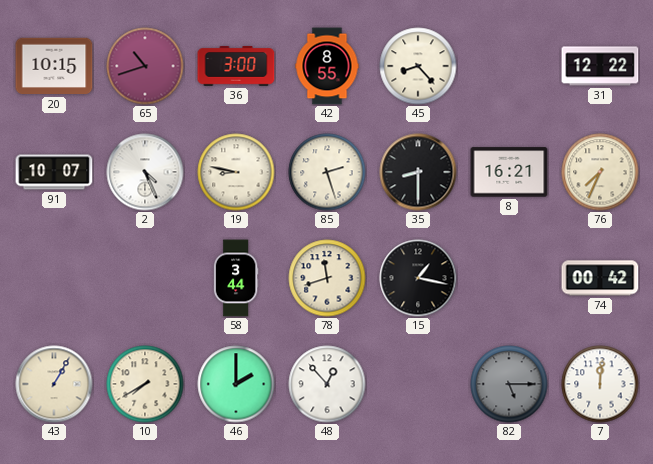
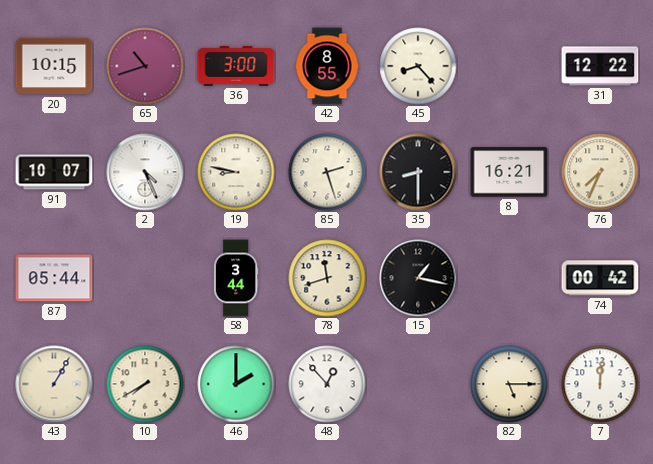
87: none -> 05:44
82 dial: grey -> cream
